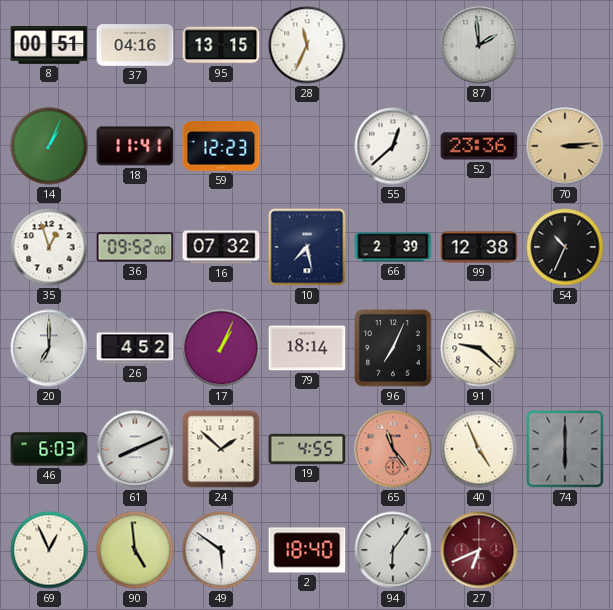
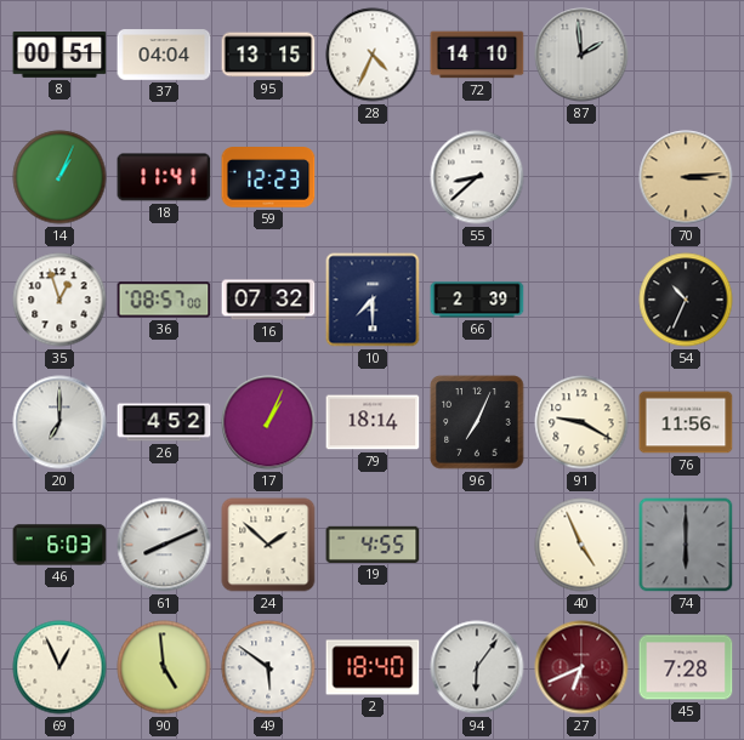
37: 04:16 -> 04:04
28: 11:34 -> 4:34
72: none -> 14:10
55: 12:38 -> 8:38
52: 23:36 -> none
36: 09:52 -> 08:57
10: 7:28 -> 7:30
99: 12:38 -> none
91: 9:22 -> 9:20
76: none -> 11:56
65: 11:24 -> none
45: none -> 7:28
